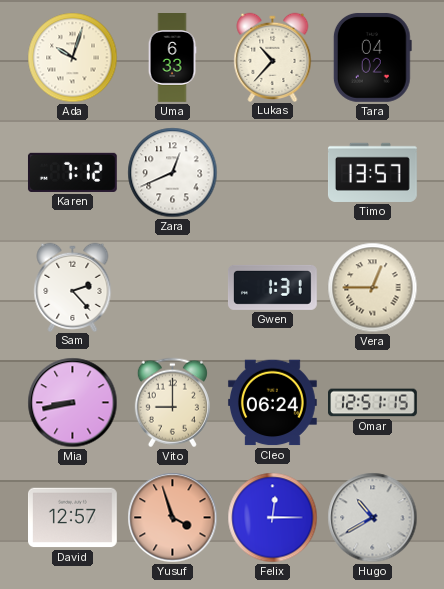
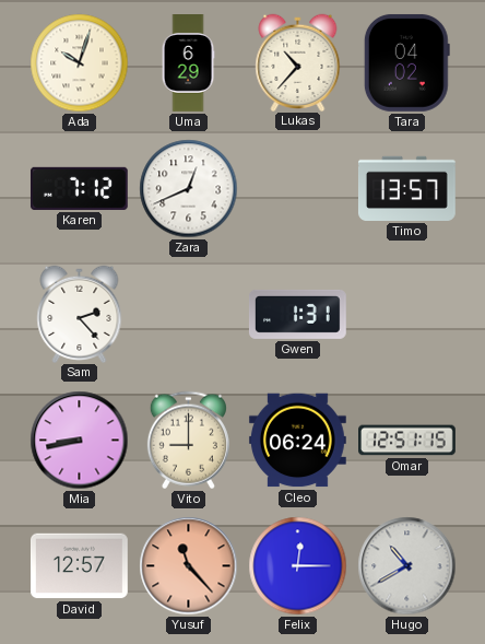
Uma: 6:33 -> 6:29
Vera: 12:45 -> none
Yusuf: 3:57 -> 11:23
